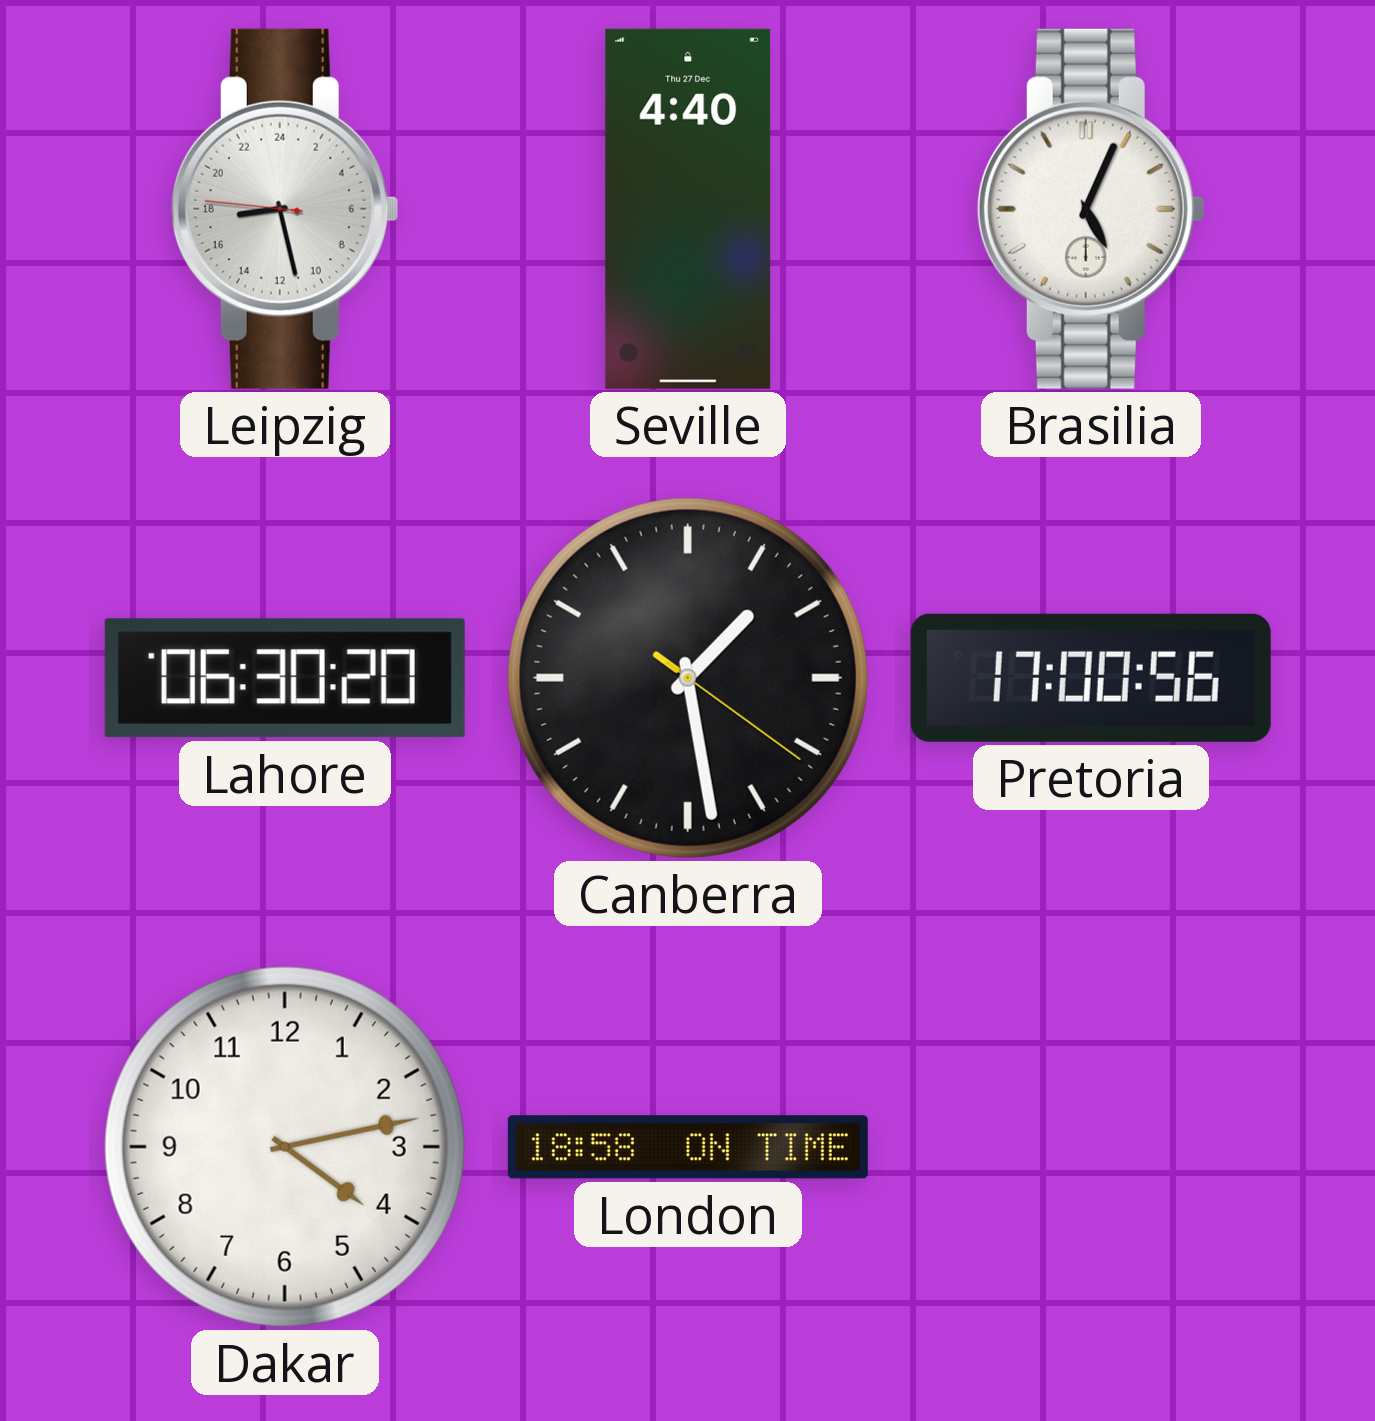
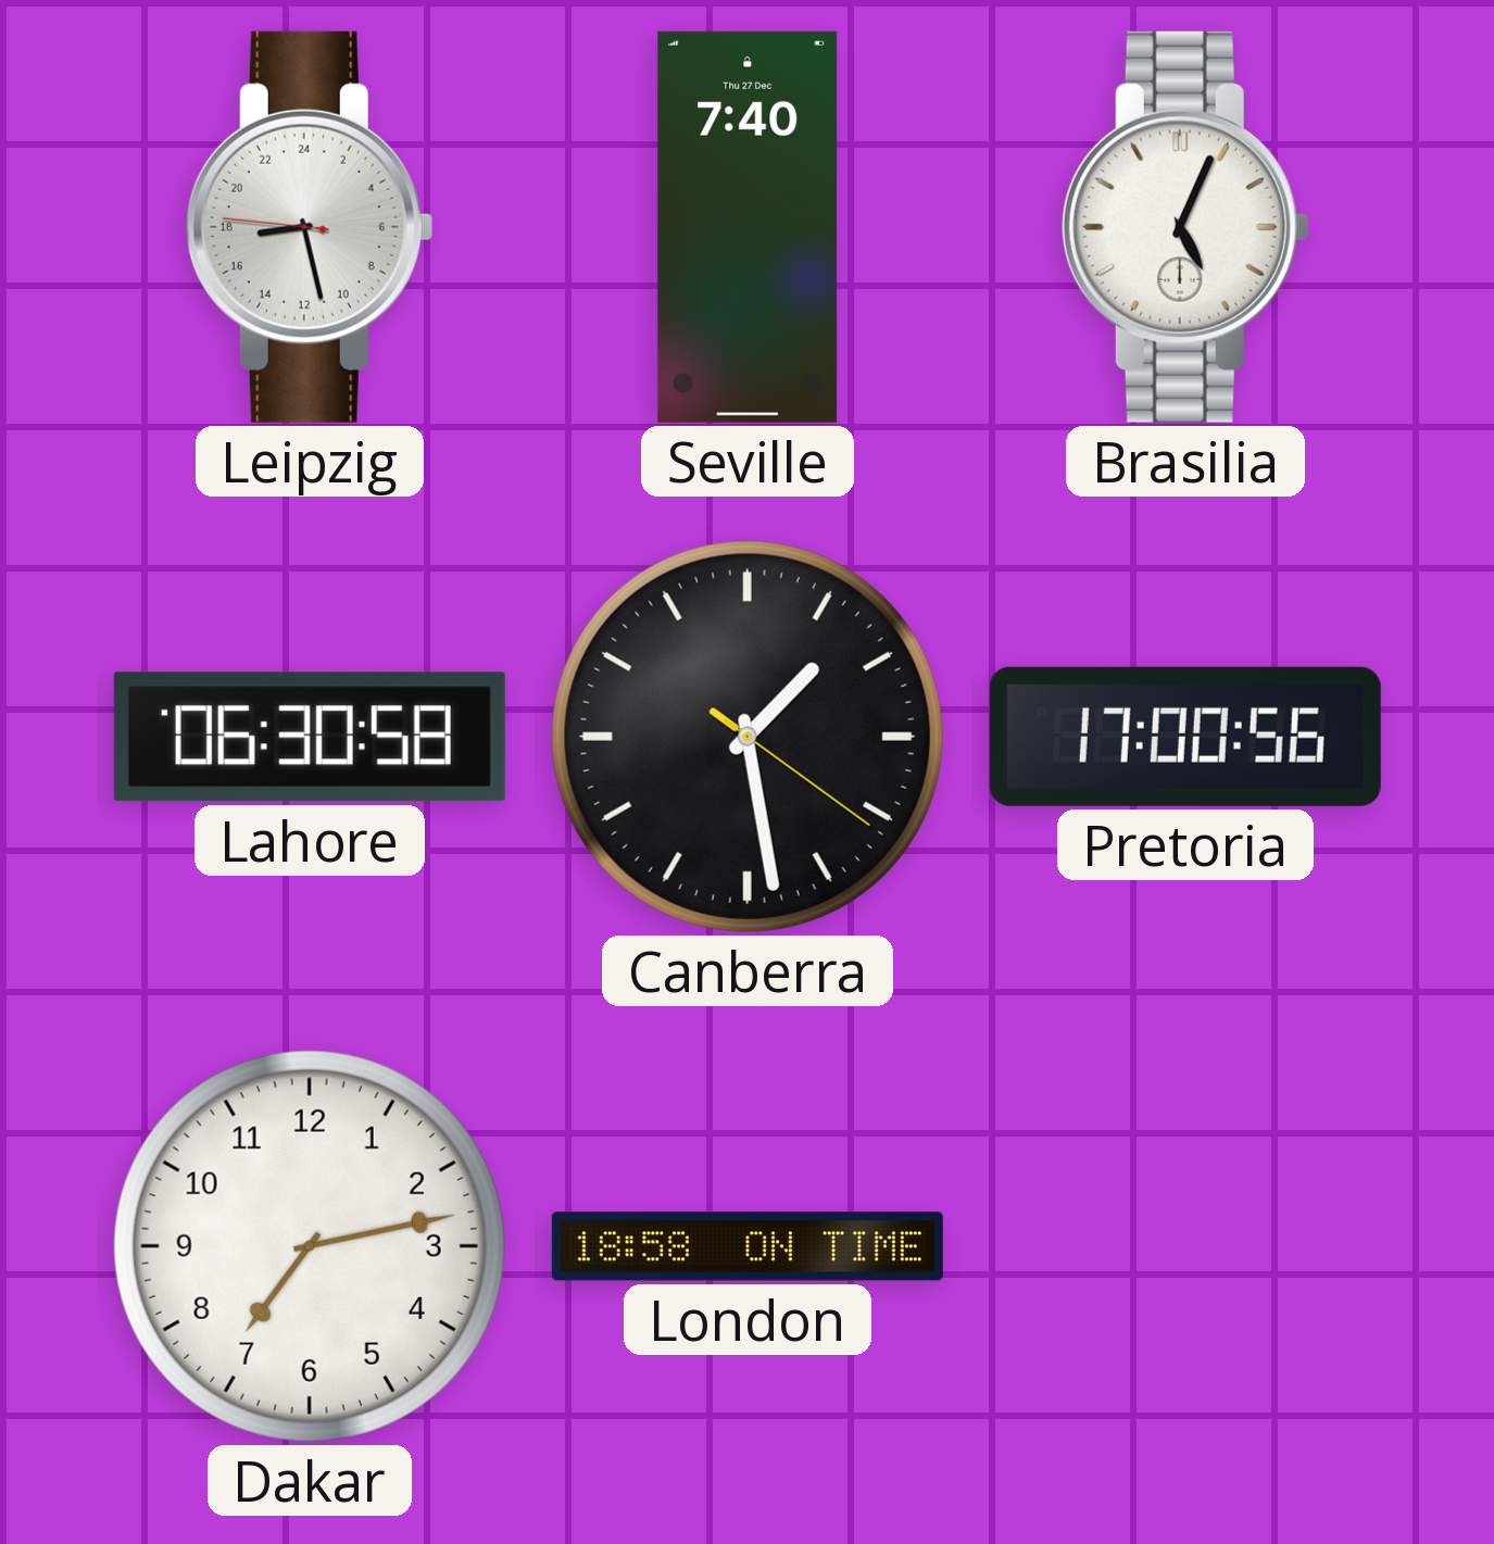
Seville: 4:40 -> 7:40
Lahore: 06:30:20 -> 06:30:58
Dakar: 4:13 -> 7:13
